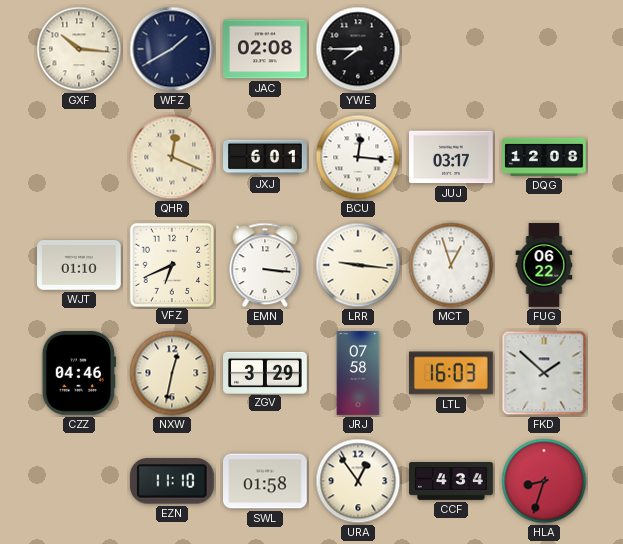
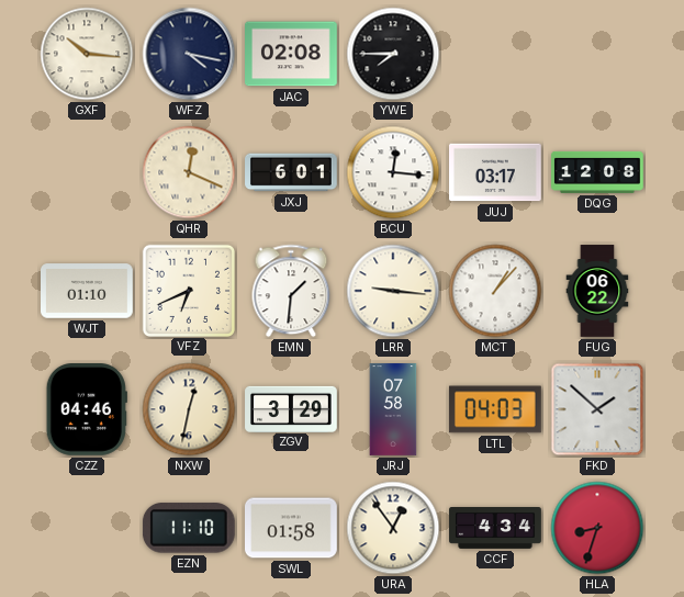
WFZ: 1:40 -> 4:17
EMN: 3:16 -> 1:31
MCT: 12:57 -> 1:07
LTL: 16:03 -> 04:03
